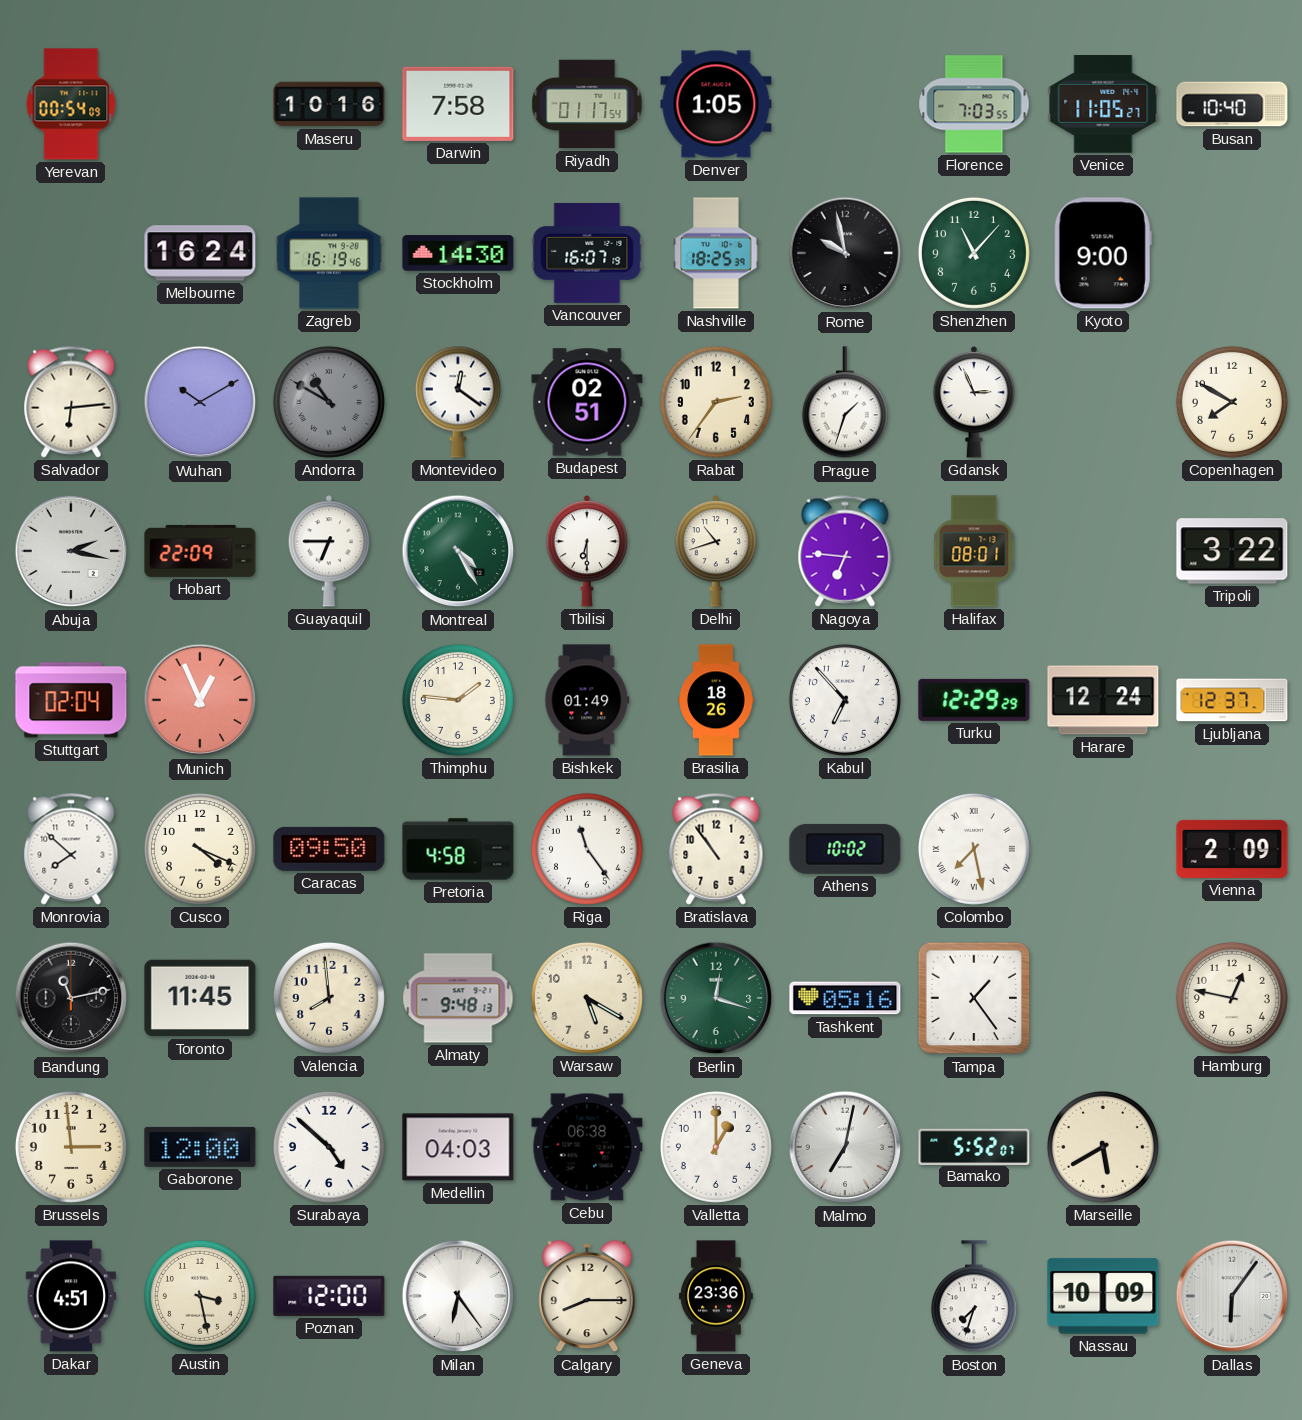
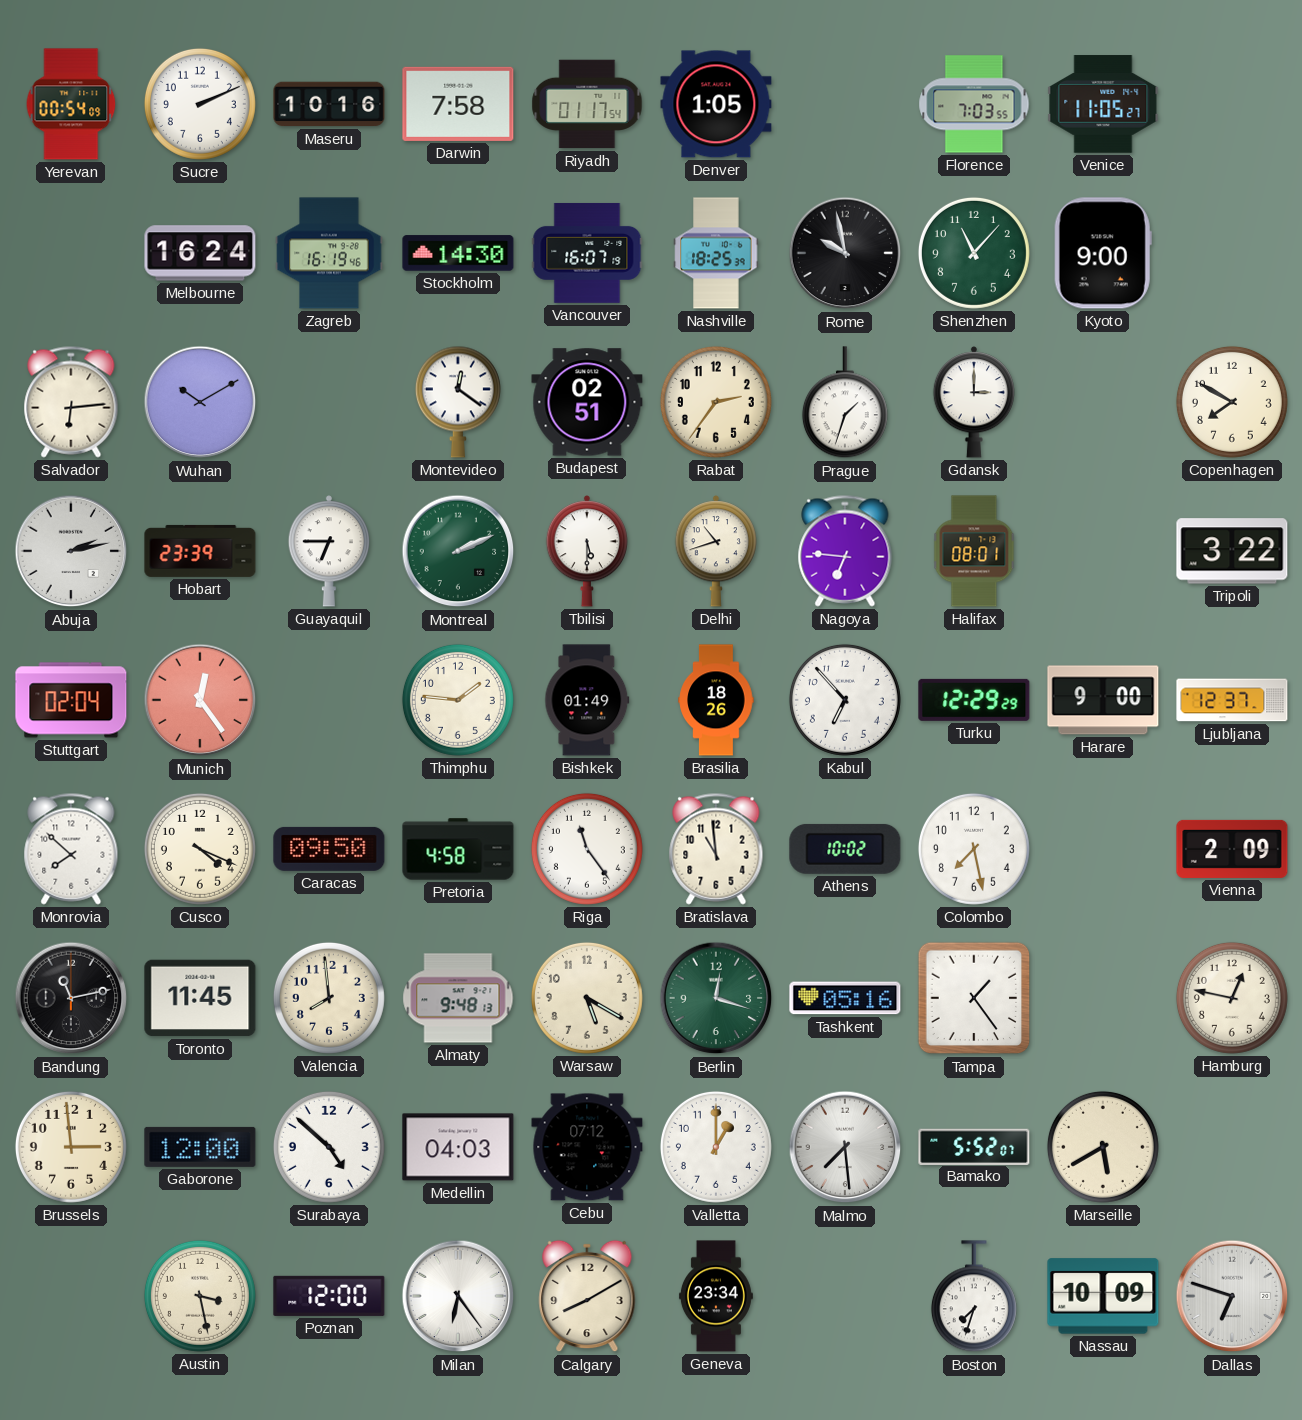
Sucre: none -> 2:11
Busan: 10:40 -> none
Andorra: 10:50 -> none
Gdansk: 2:56 -> 3:00
Abuja: 2:17 -> 2:13
Hobart: 22:09 -> 23:39
Montreal: 4:25 -> 2:11
Tbilisi: 6:30 -> 5:30
Munich: 12:56 -> 12:24
Harare: 12:24 -> 9:00
Bratislava: 10:54 -> 10:59
Colombo numerals: Roman -> Arabic
Cebu: 06:38 -> 07:12
Malmo: 7:02 -> 7:29
Dakar: 4:51 -> none
Calgary: 8:15 -> 8:10
Geneva: 23:36 -> 23:34
Dallas: 6:06 -> 6:48
